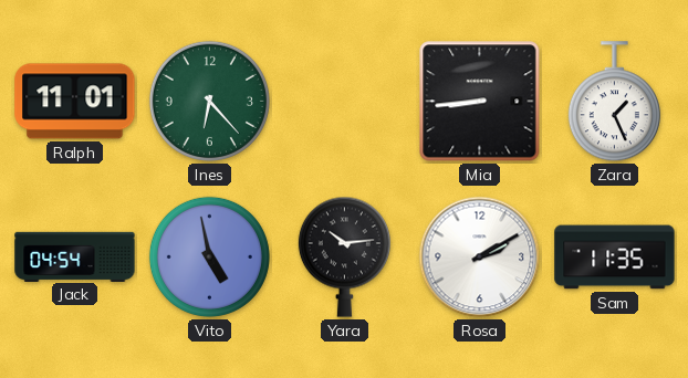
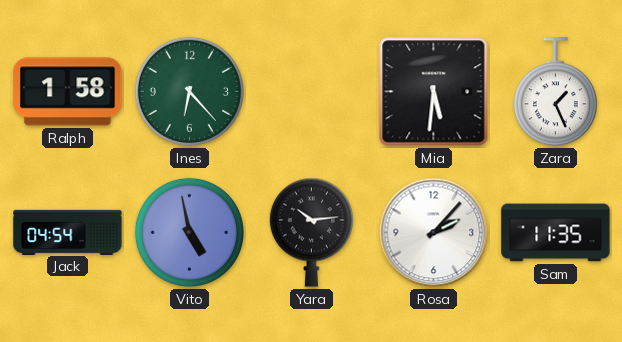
Ralph: 11:01 -> 1:58
Mia: 8:44 -> 5:31
Rosa: 2:10 -> 2:07
